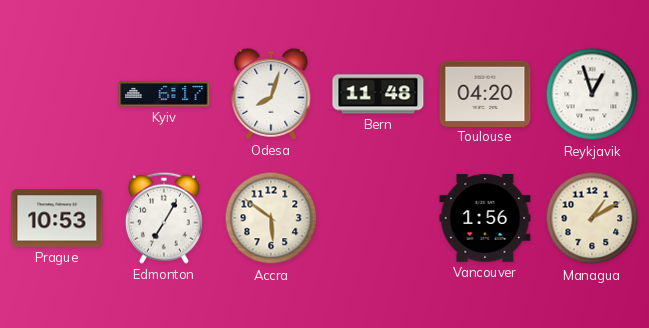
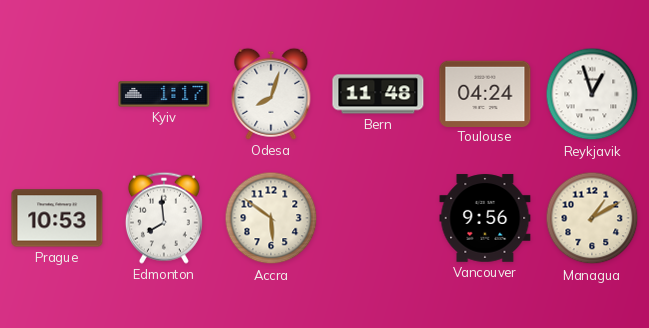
Kyiv: 6:17 -> 1:17
Toulouse: 04:20 -> 04:24
Edmonton: 7:05 -> 7:59
Vancouver: 1:56 -> 9:56
